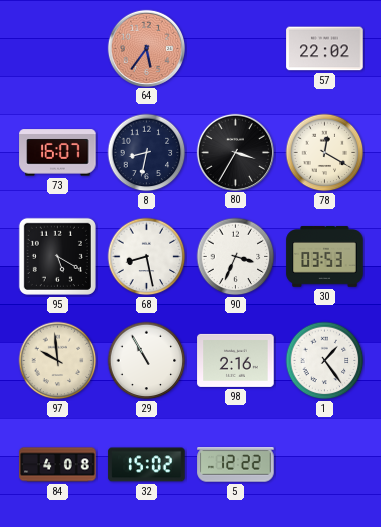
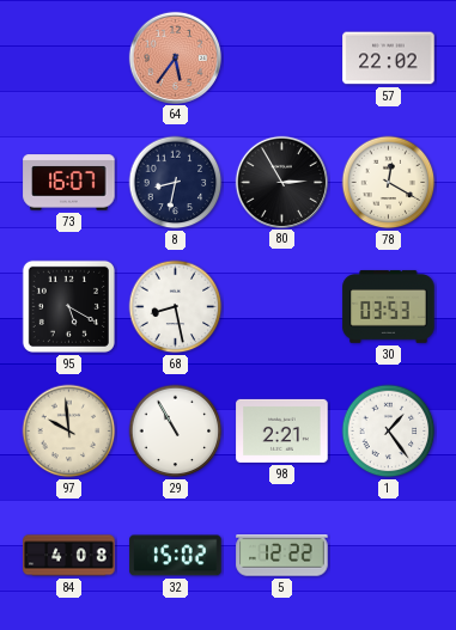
80: 3:35 -> 2:55
90: 3:34 -> none
98: 2:16 -> 2:21
